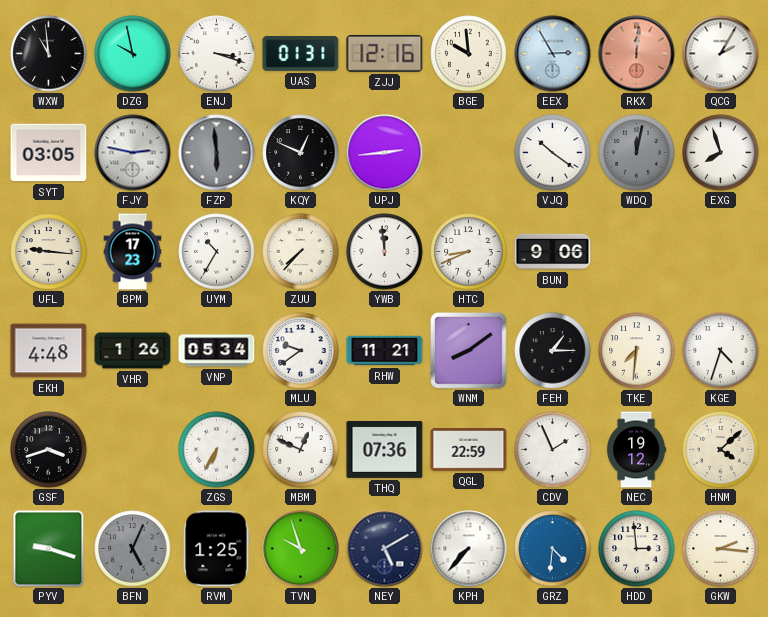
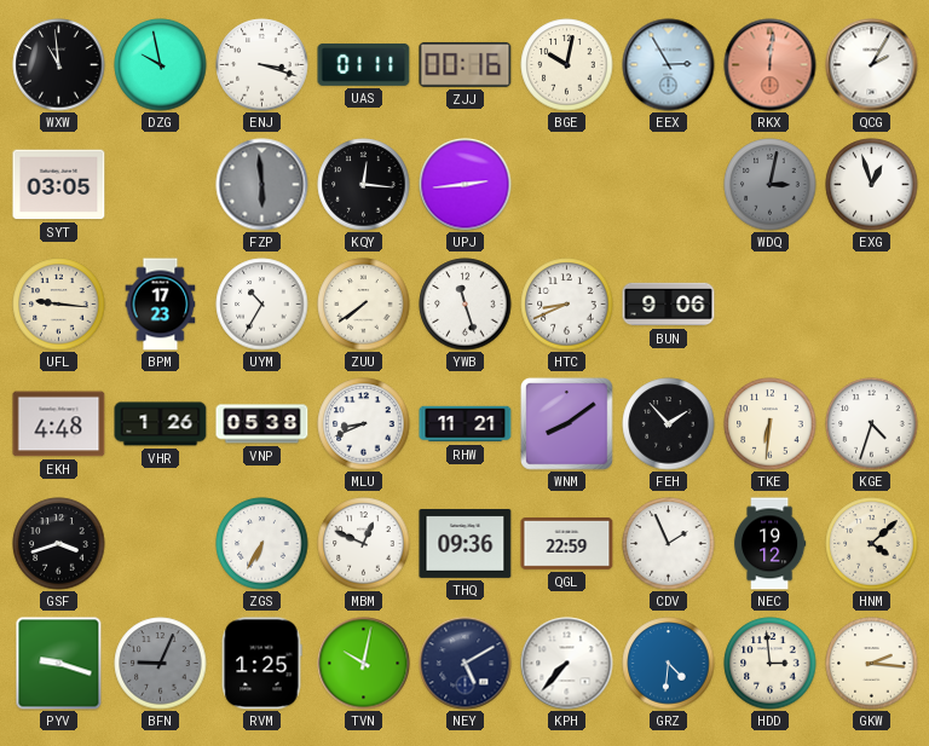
UAS: 01:31 -> 01:11
ZJJ: 12:16 -> 00:16
BGE: 9:59 -> 10:02
FJY: 2:47 -> none
KQY: 12:49 -> 12:16
VJQ: 10:21 -> none
WDQ: 12:02 -> 3:02
EXG: 7:57 -> 12:57
ZUU: 7:37 -> 7:39
YWB: 11:59 -> 11:27
VNP: 05:34 -> 05:38
MLU: 9:39 -> 8:41
FEH: 1:15 -> 1:53
TKE: 7:31 -> 6:31
THQ: 07:36 -> 09:36
BFN: 5:04 -> 9:04
TVN: 9:57 -> 10:02
